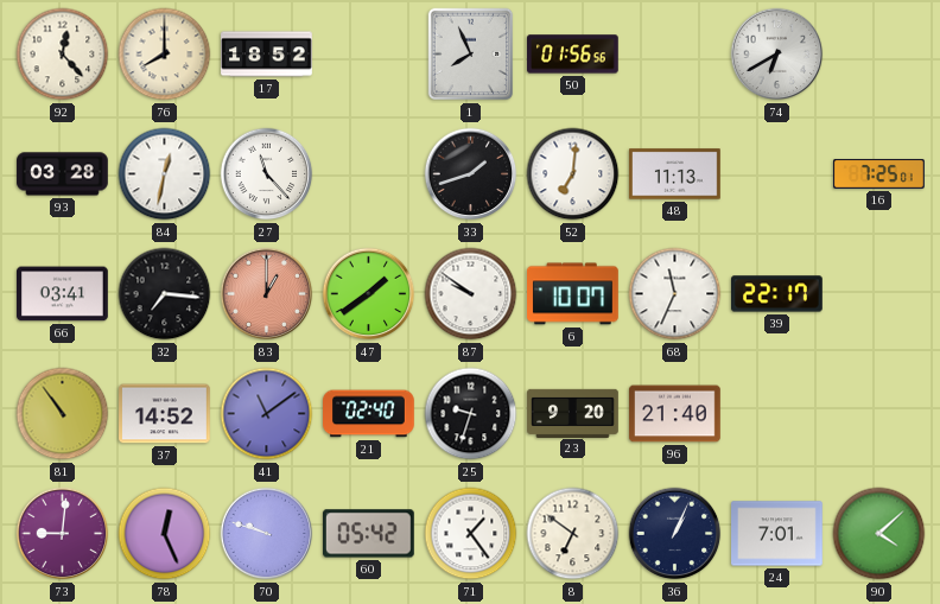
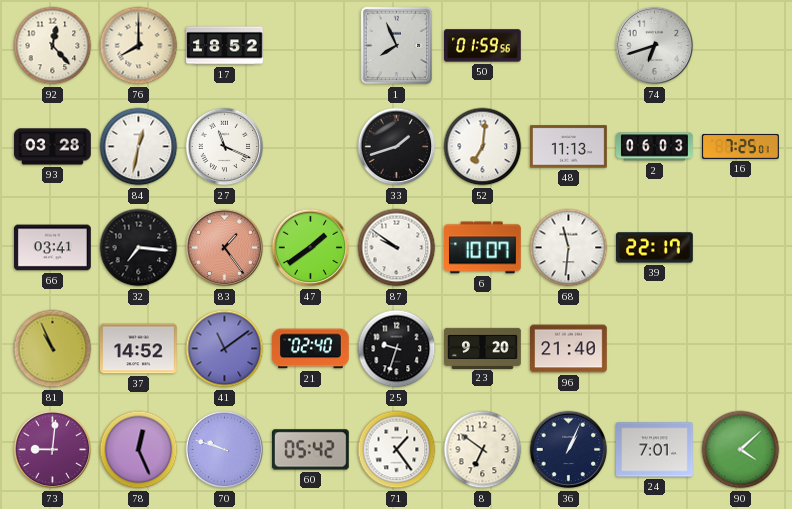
50: 01:56 -> 01:59
74: 6:40 -> 6:42
27: 11:23 -> 11:19
2: none -> 06:03
83: 1:00 -> 1:24
68: 11:34 -> 11:31
81: 10:54 -> 10:56
